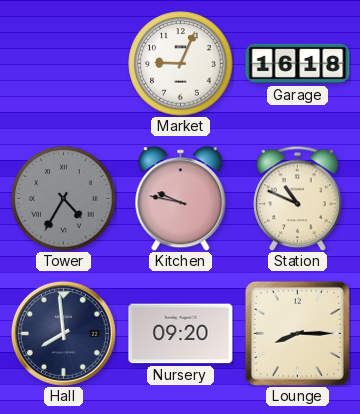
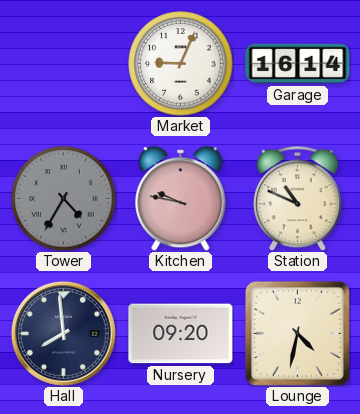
Garage: 16:18 -> 16:14
Lounge: 8:15 -> 4:32
